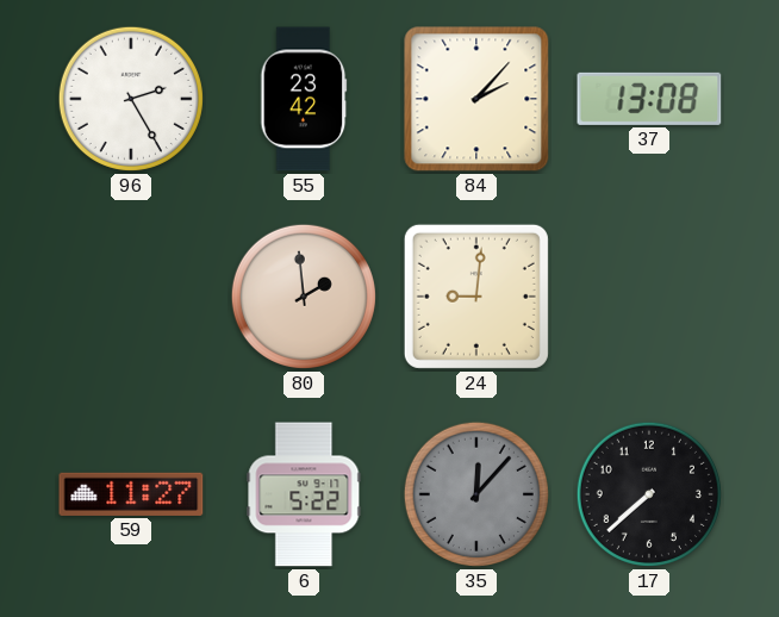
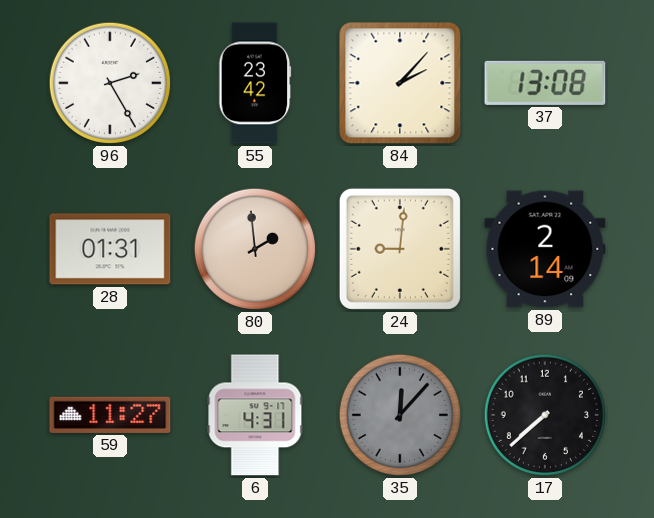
28: none -> 01:31
89: none -> 2:14
6: 5:22 -> 4:31
